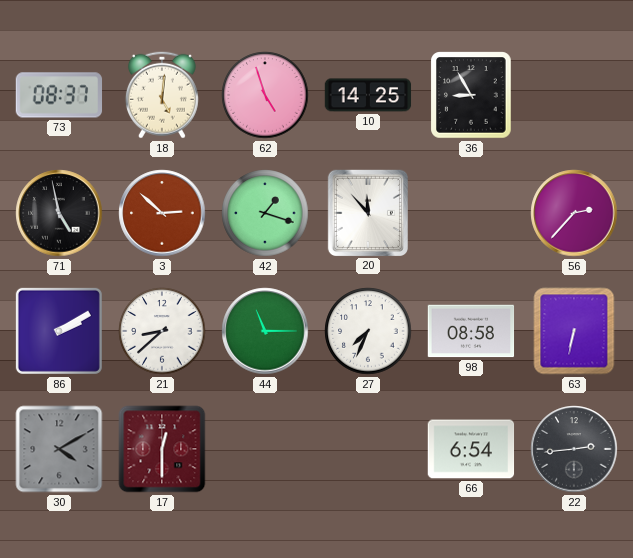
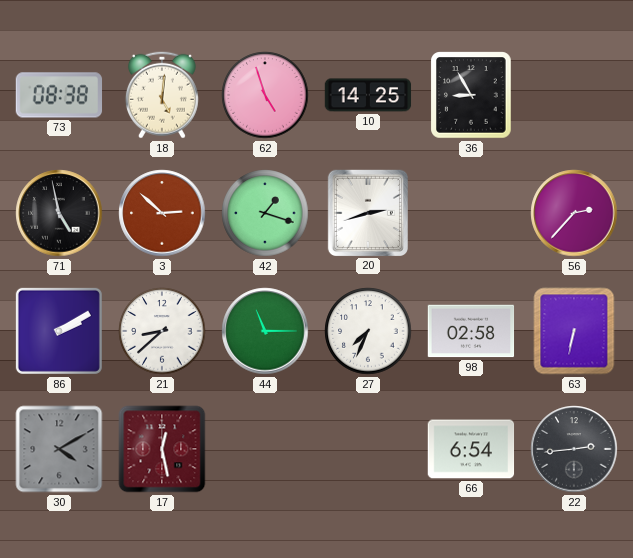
73: 08:37 -> 08:38
20: 11:53 -> 2:42
98: 08:58 -> 02:58
17: 12:30 -> 12:28
